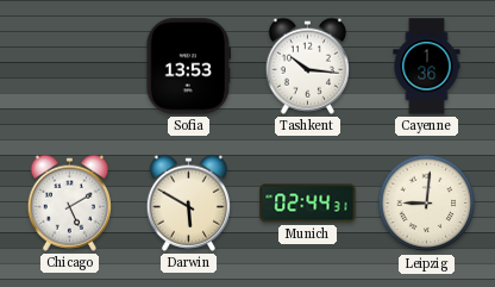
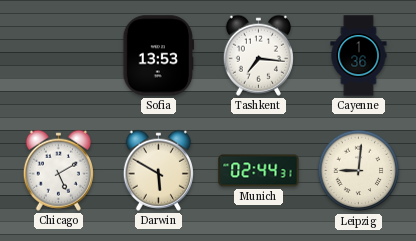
Tashkent: 10:16 -> 7:16
